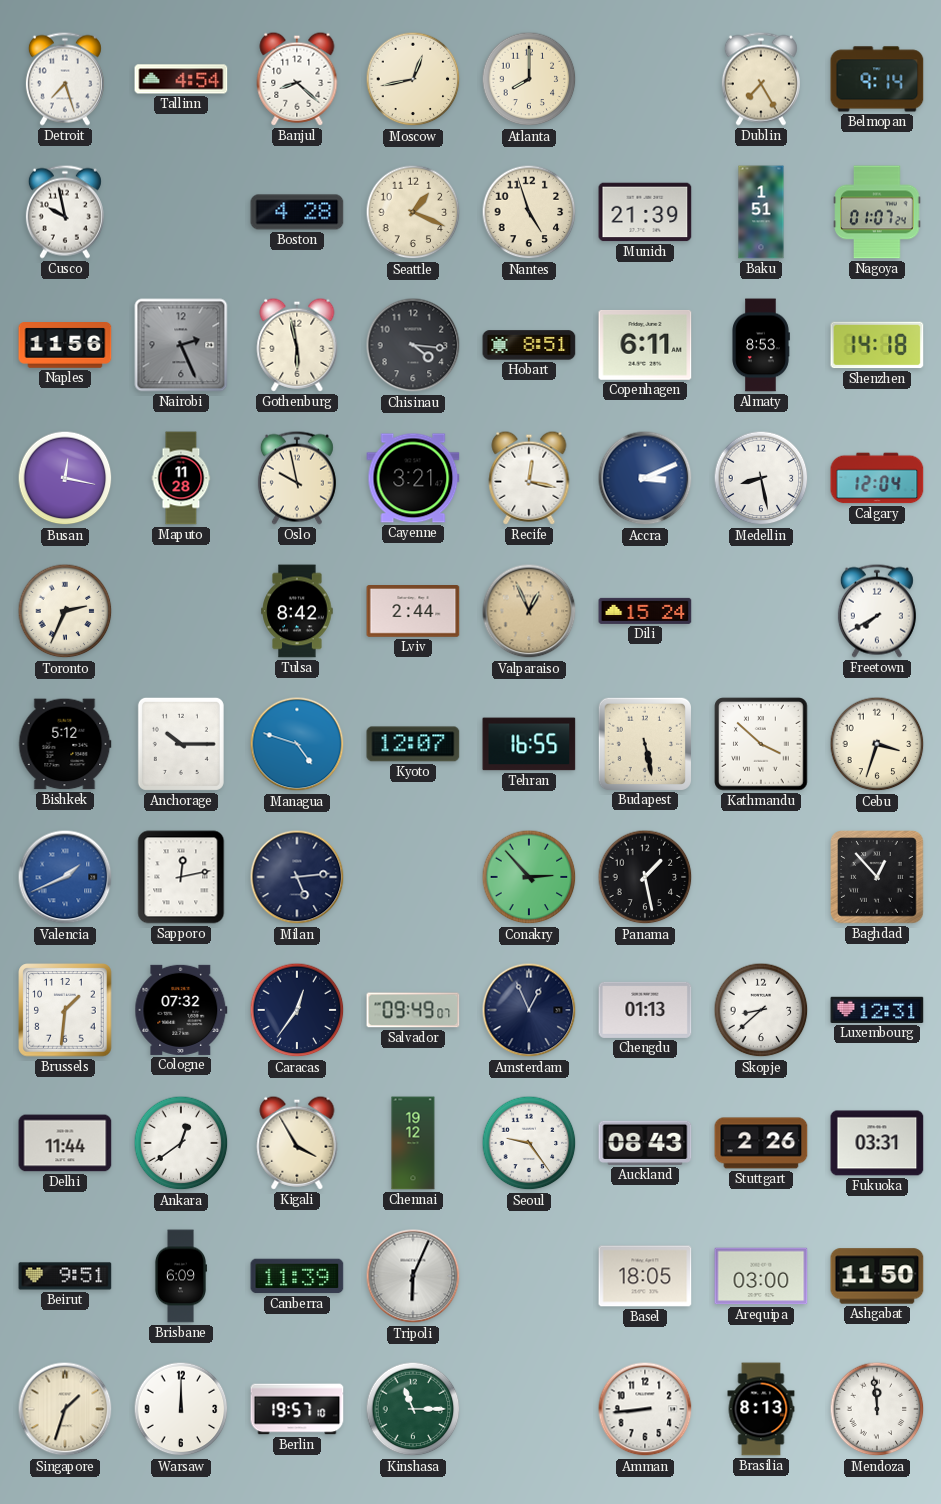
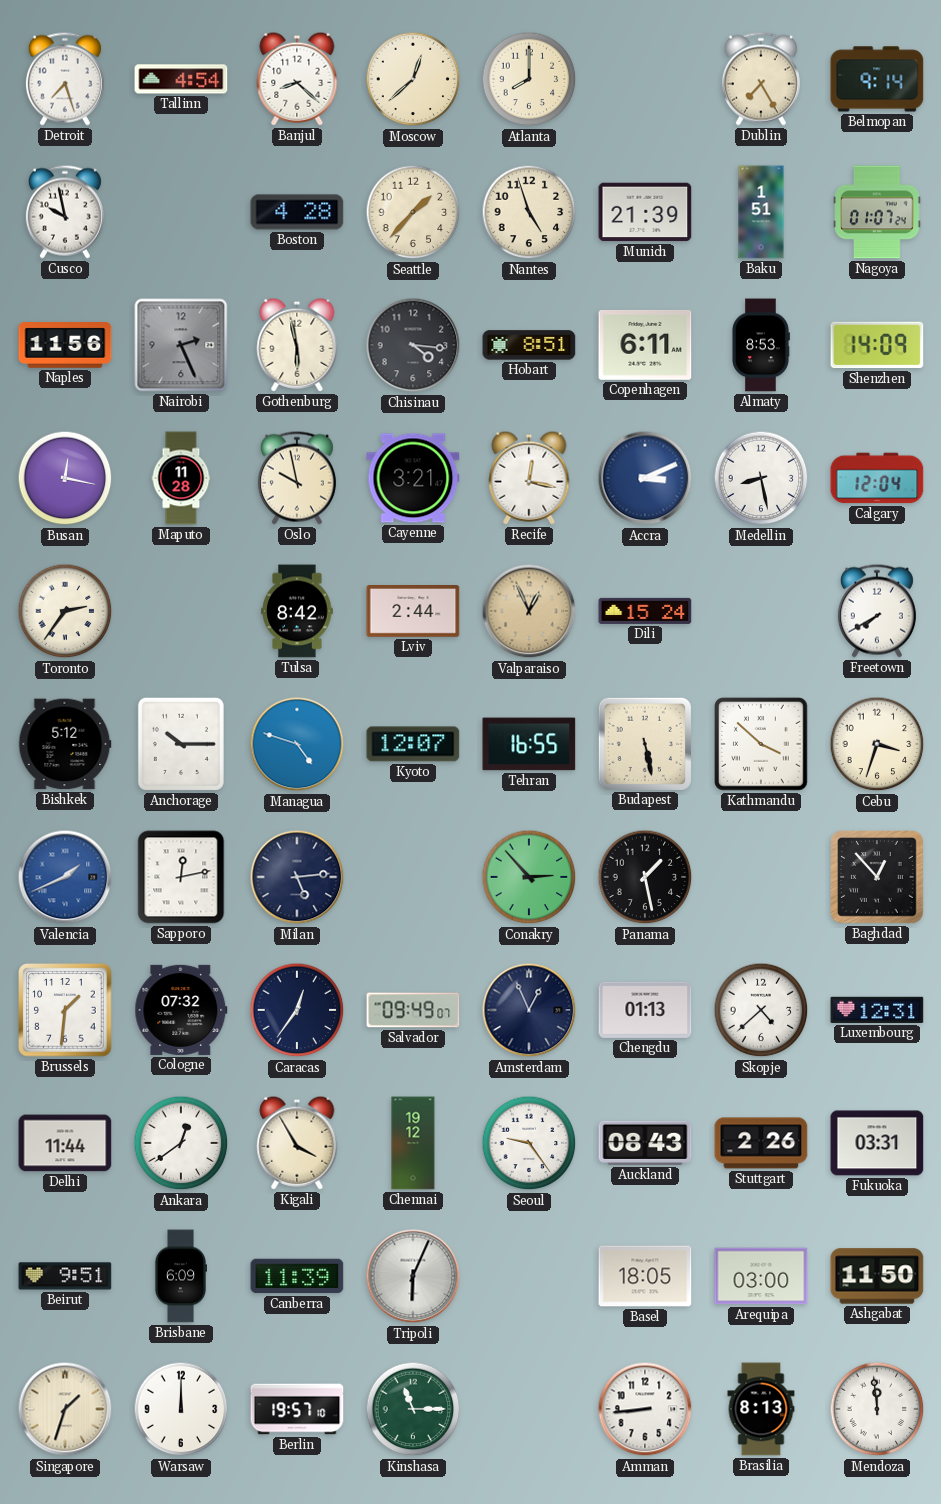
Moscow: 12:43 -> 12:38
Seattle: 1:19 -> 1:37
Shenzhen: 14:18 -> 14:09
Toronto: 2:34 -> 2:36
Skopje: 8:38 -> 4:38
